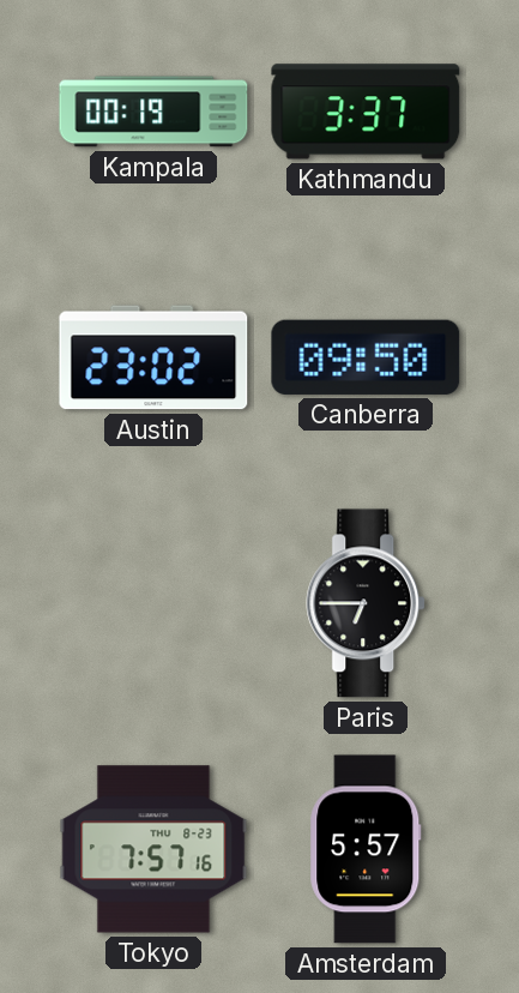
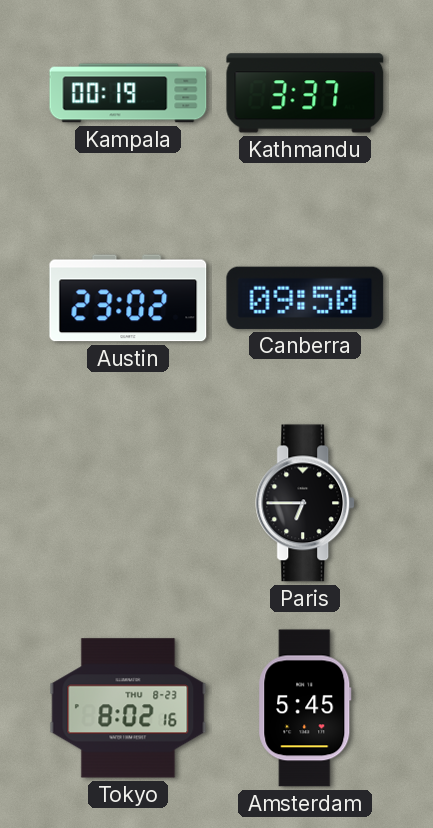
Tokyo: 7:57 -> 8:02
Amsterdam: 5:57 -> 5:45
